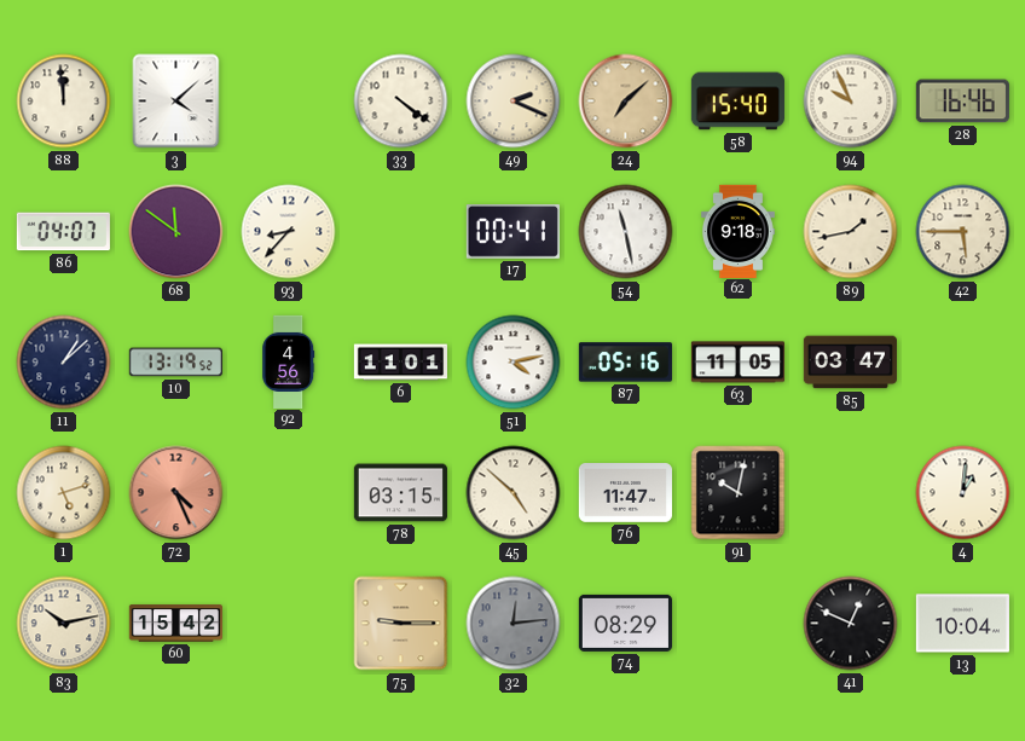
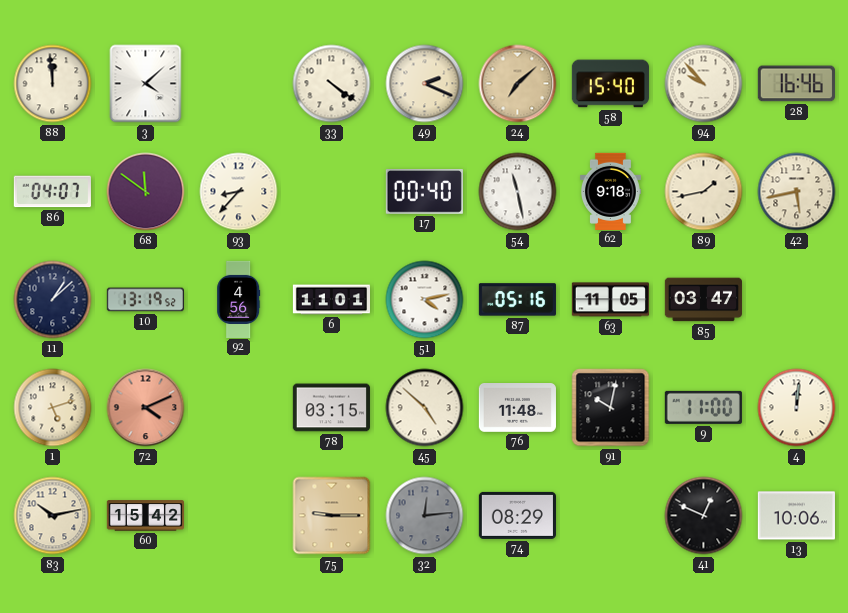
94: 9:56 -> 9:53
17: 00:41 -> 00:40
42: 5:45 -> 5:43
72: 4:26 -> 4:11
76: 11:47 -> 11:48
9: none -> 11:00
4: 1:01 -> 12:01
13: 10:04 -> 10:06
